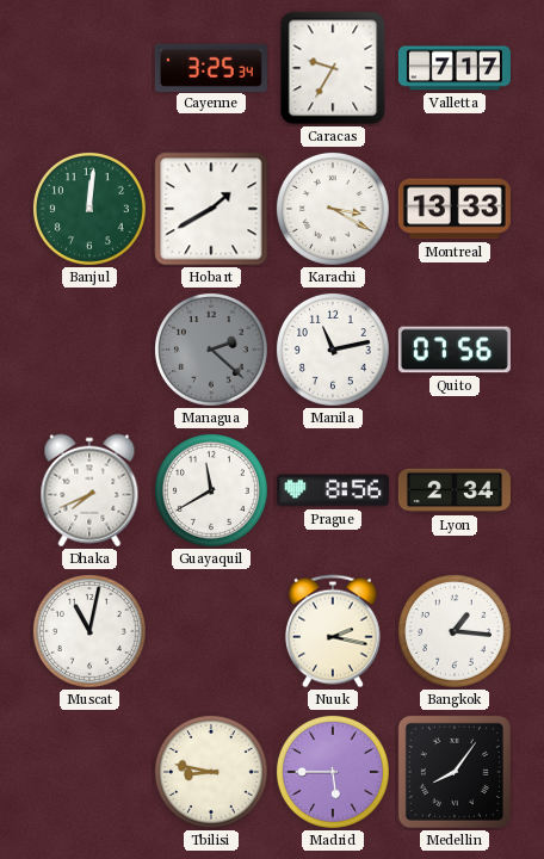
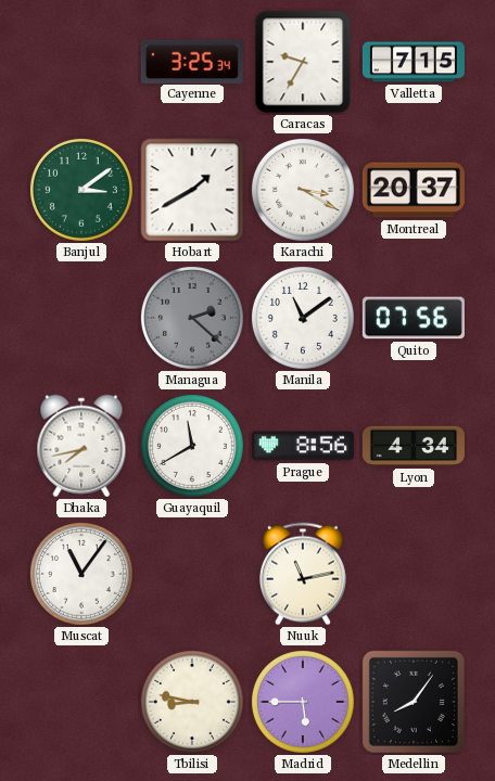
Valletta: 7:17 -> 7:15
Banjul: 12:01 -> 3:09
Montreal: 13:33 -> 20:37
Manila: 11:13 -> 11:09
Dhaka: 7:41 -> 7:43
Lyon: 2:34 -> 4:34
Muscat: 11:02 -> 11:06
Nuuk: 2:17 -> 11:13
Bangkok: 1:16 -> none
